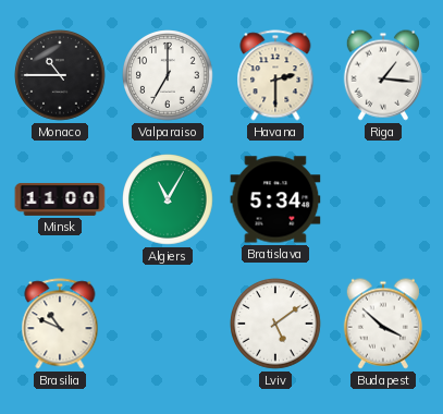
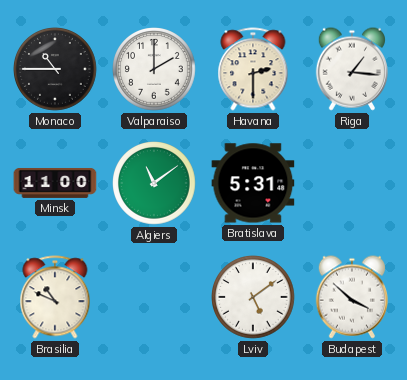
Valparaiso: 7:00 -> 2:00
Algiers: 11:05 -> 11:09
Bratislava: 5:34 -> 5:31
